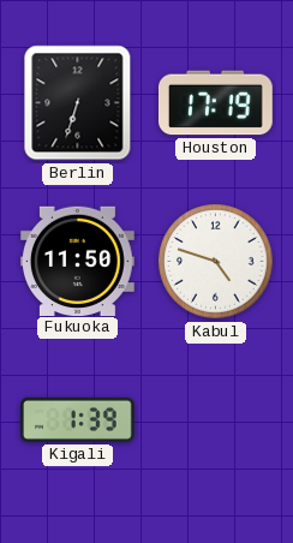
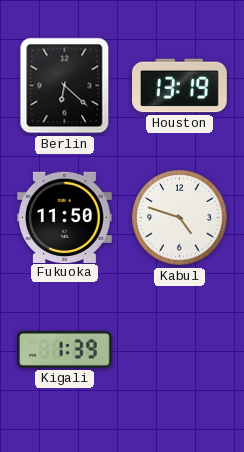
Berlin: 6:33 -> 6:22
Houston: 17:19 -> 13:19
